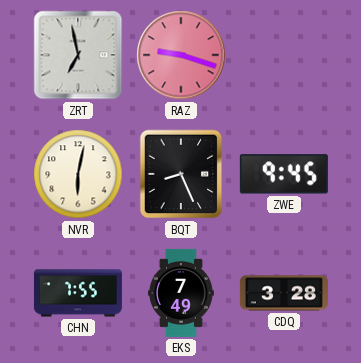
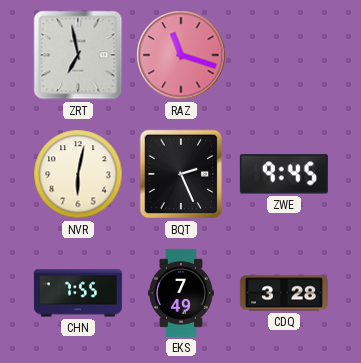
RAZ: 9:18 -> 11:18
BQT: 8:26 -> 2:26
